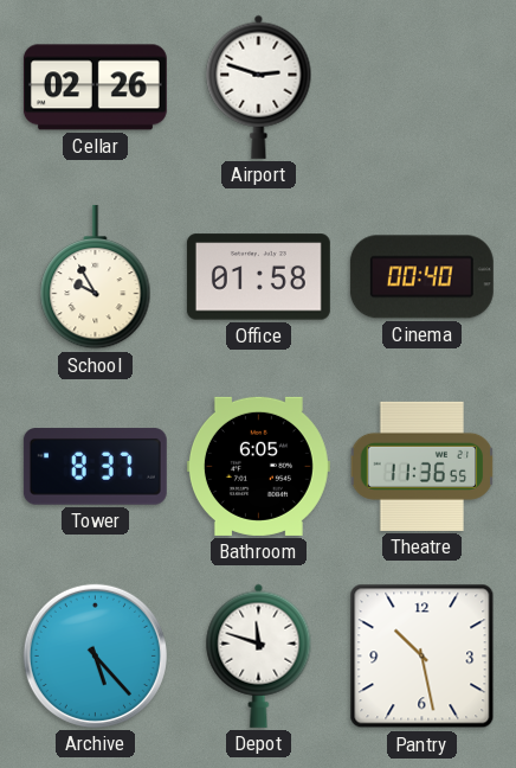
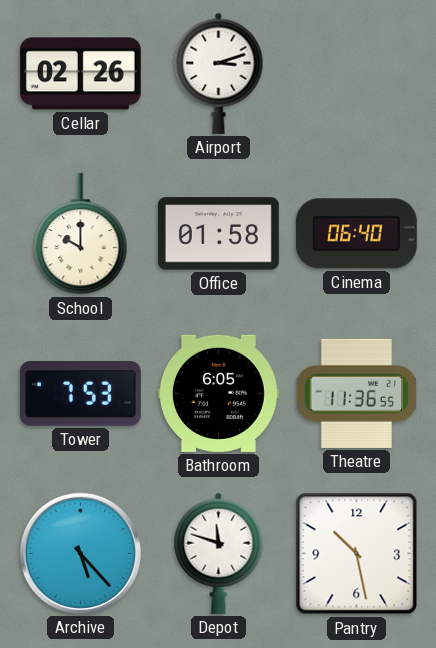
Airport: 2:48 -> 3:12
School: 9:55 -> 10:00
Cinema: 00:40 -> 06:40
Tower: 8:37 -> 7:53
